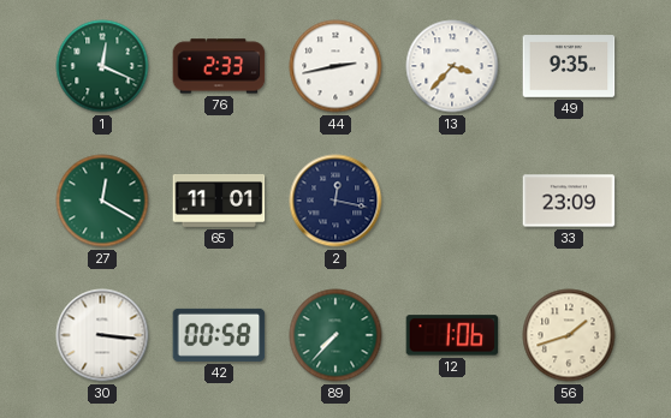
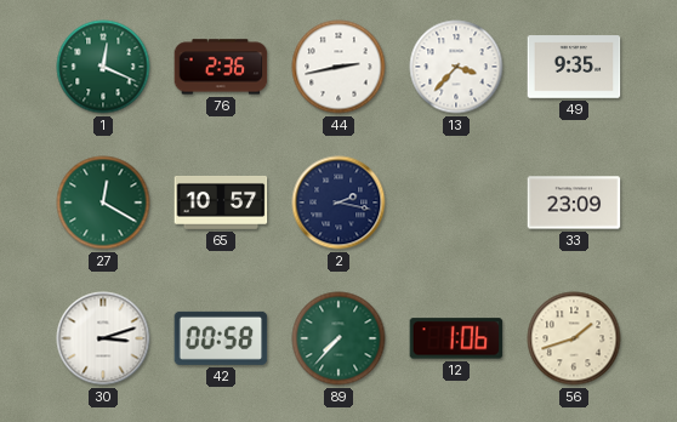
76: 2:33 -> 2:36
65: 11:01 -> 10:57
2: 12:17 -> 2:17
30: 3:16 -> 3:12
